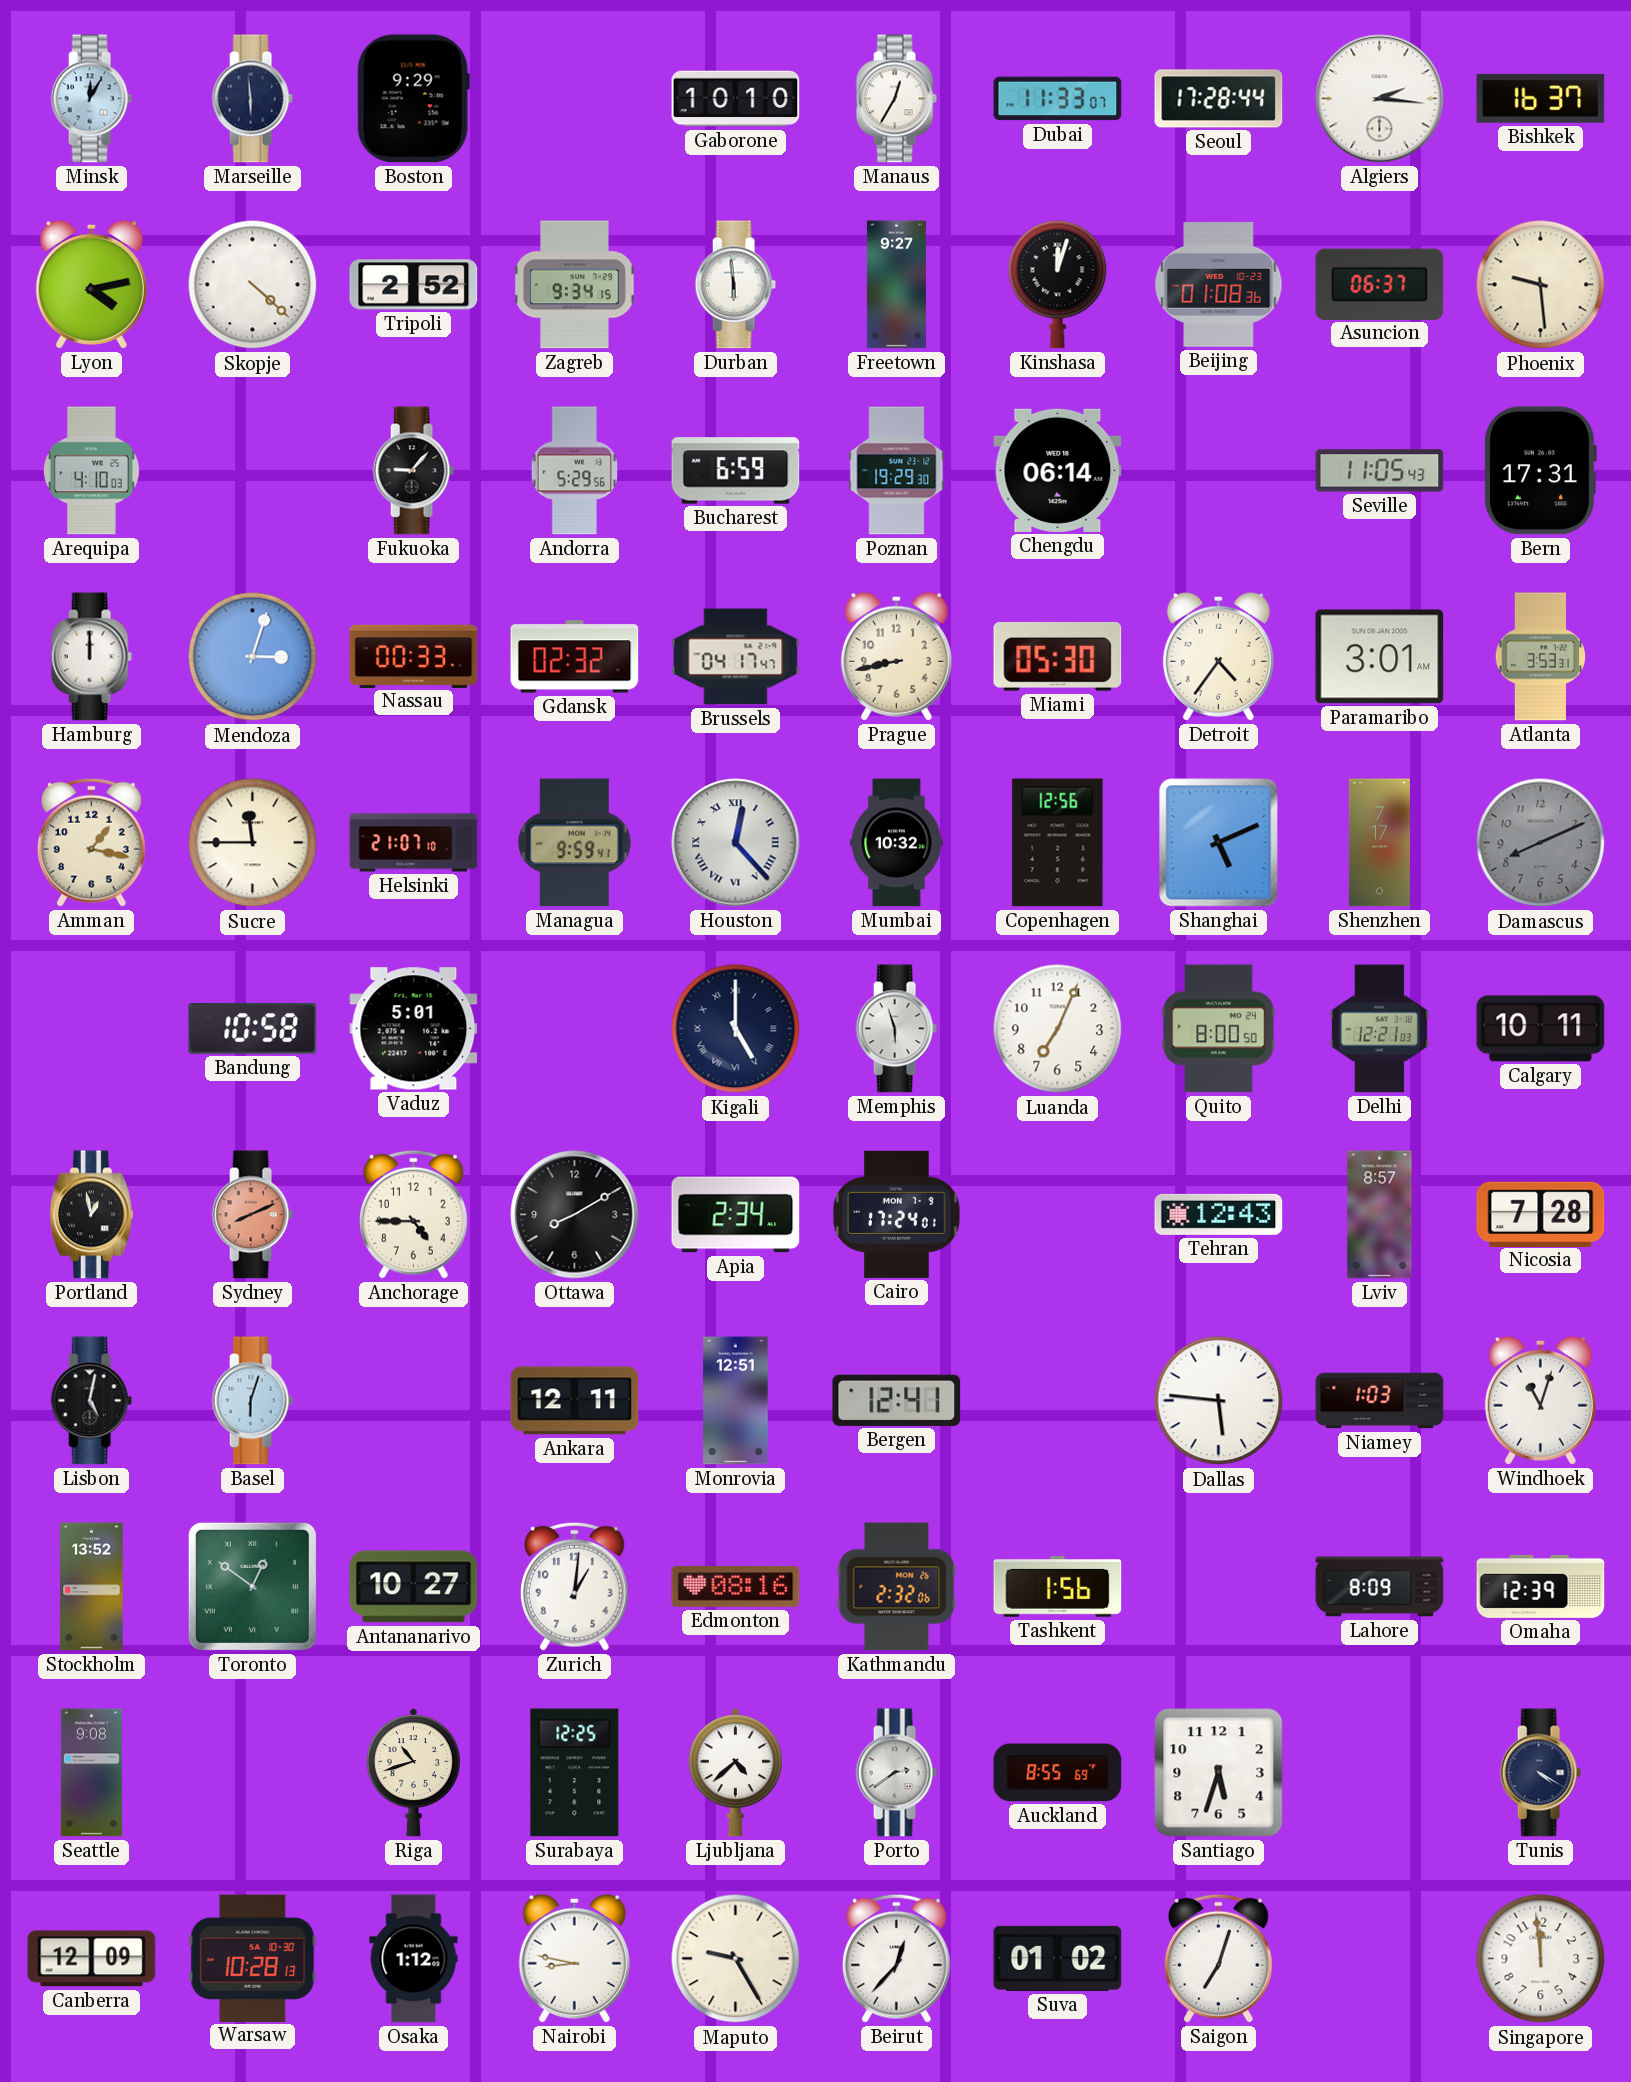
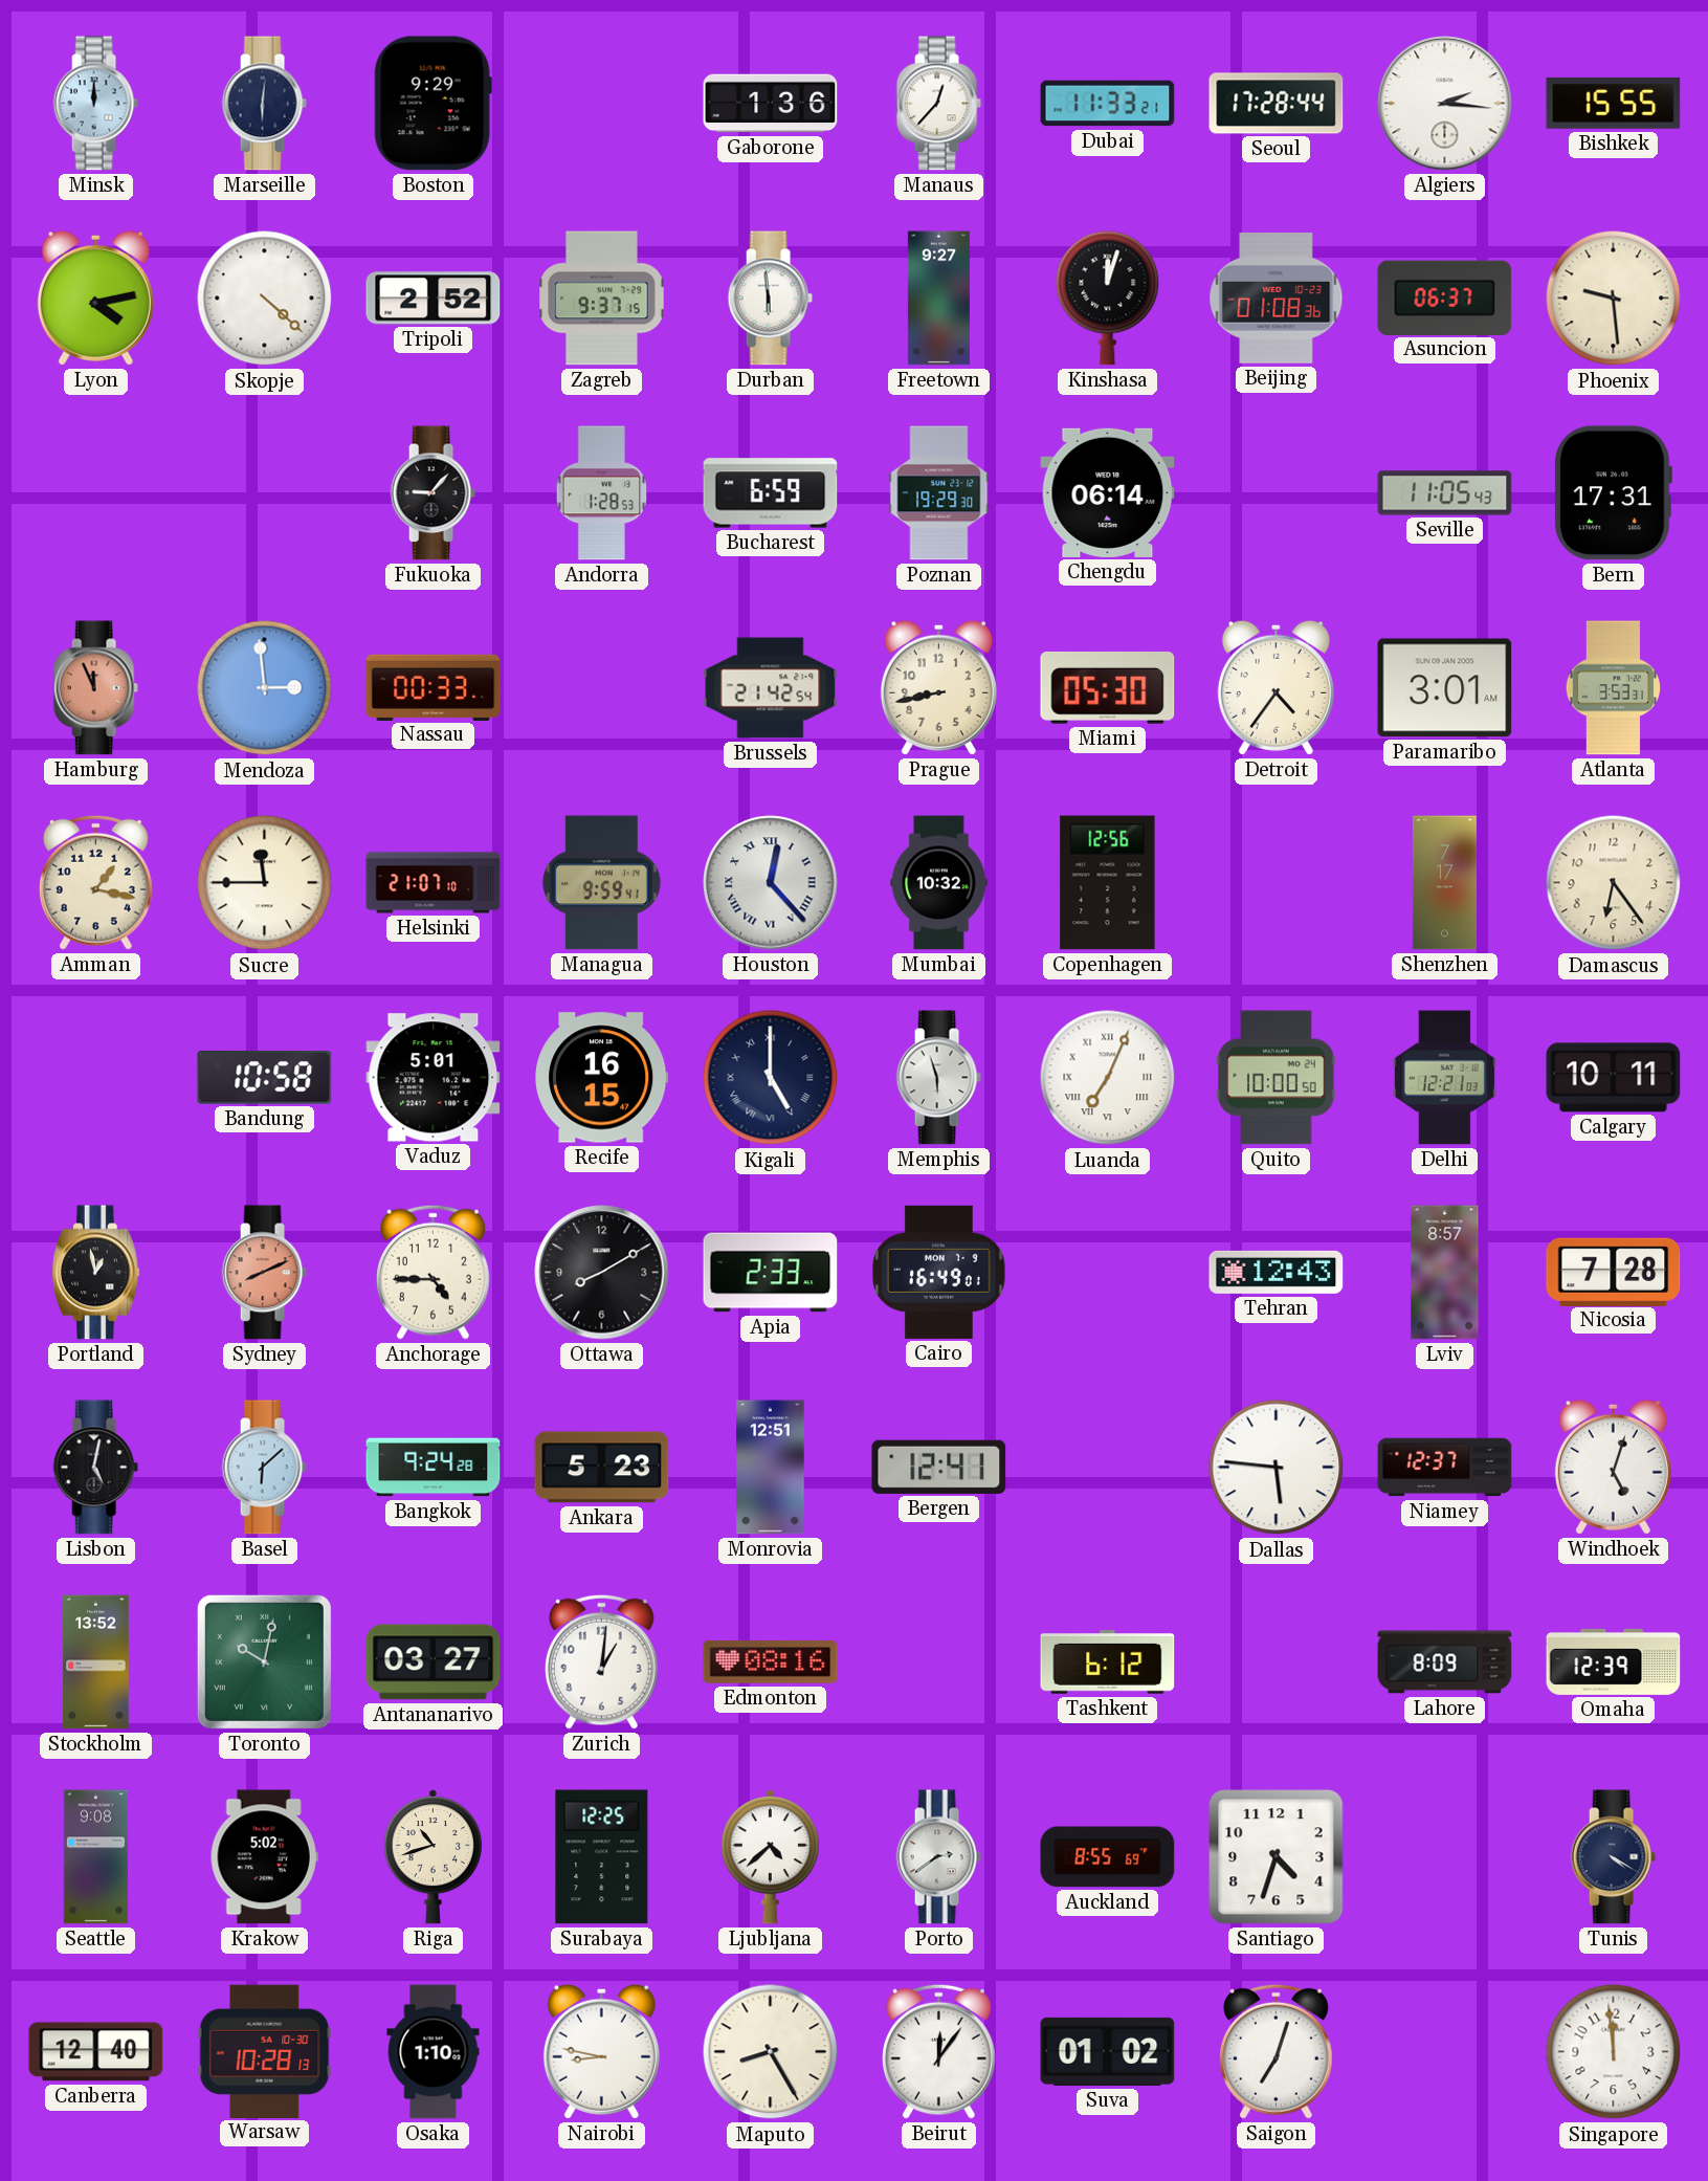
Minsk: 12:05 -> 12:00
Marseille: 5:59 -> 6:01
Gaborone: 10:10 -> 1:36
Manaus: 12:35 -> 12:37
Dubai: 11:33:07 -> 11:33:21
Bishkek: 16:37 -> 15:55
Zagreb: 9:34 -> 9:37
Arequipa: 4:10 -> none
Andorra: 5:29 -> 1:28
Hamburg: 12:00 -> 11:56
Hamburg dial: white -> salmon
Mendoza: 3:03 -> 2:59
Gdansk: 02:32 -> none
Brussels: 04:17 -> 21:42
Shanghai: 5:11 -> none
Damascus: 8:11 -> 6:24
Damascus dial: grey -> cream
Recife: none -> 16:15
Luanda numerals: Arabic -> Roman
Quito: 8:00 -> 10:00
Apia: 2:34 -> 2:33
Cairo: 17:24 -> 16:49
Basel: 6:03 -> 6:08
Bangkok: none -> 9:24
Ankara: 12:11 -> 5:23
Niamey: 1:03 -> 12:37
Windhoek: 11:03 -> 5:03
Toronto: 12:51 -> 10:02
Antananarivo: 10:27 -> 03:27
Kathmandu: 2:32 -> none
Tashkent: 1:56 -> 6:12
Krakow: none -> 5:02
Santiago: 5:33 -> 4:33
Canberra: 12:09 -> 12:40
Osaka: 1:12 -> 1:10
Maputo: 9:25 -> 8:25
Beirut: 12:37 -> 12:06
